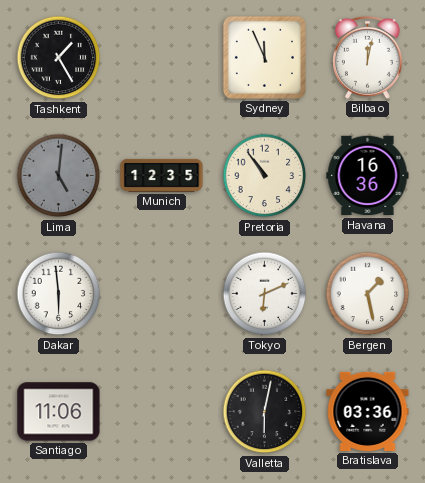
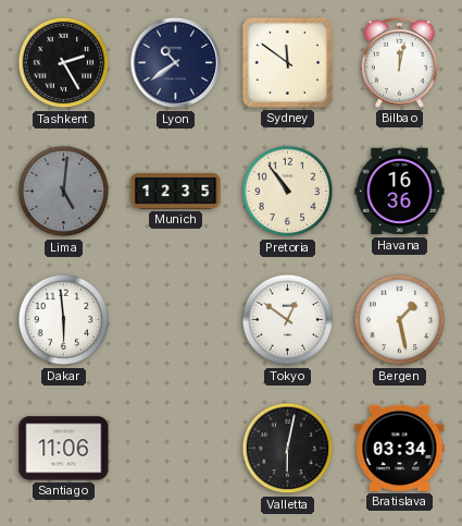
Tashkent: 1:25 -> 2:25
Lyon: none -> 10:39
Sydney: 11:56 -> 11:51
Tokyo: 6:11 -> 12:51
Bratislava: 03:36 -> 03:34
